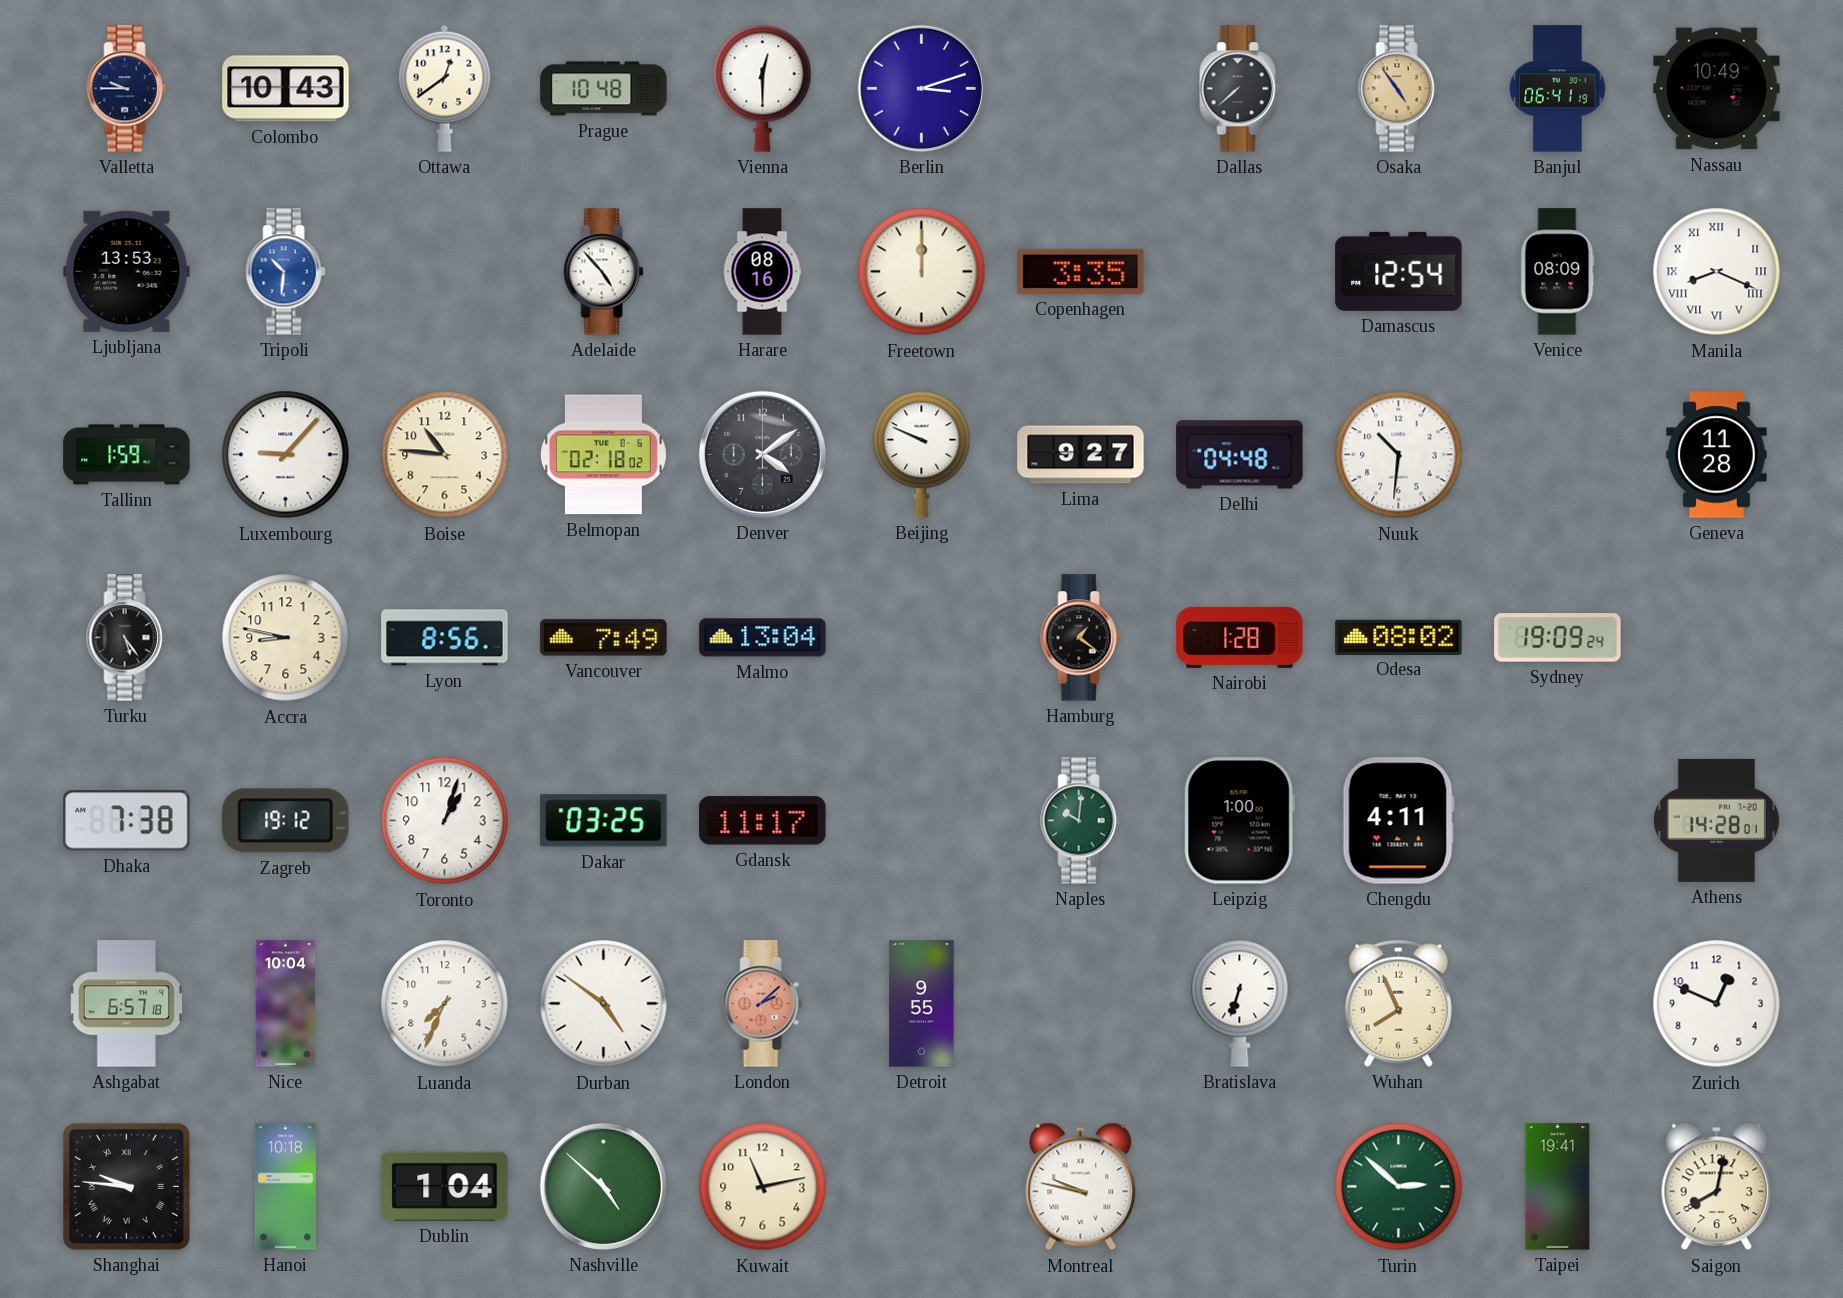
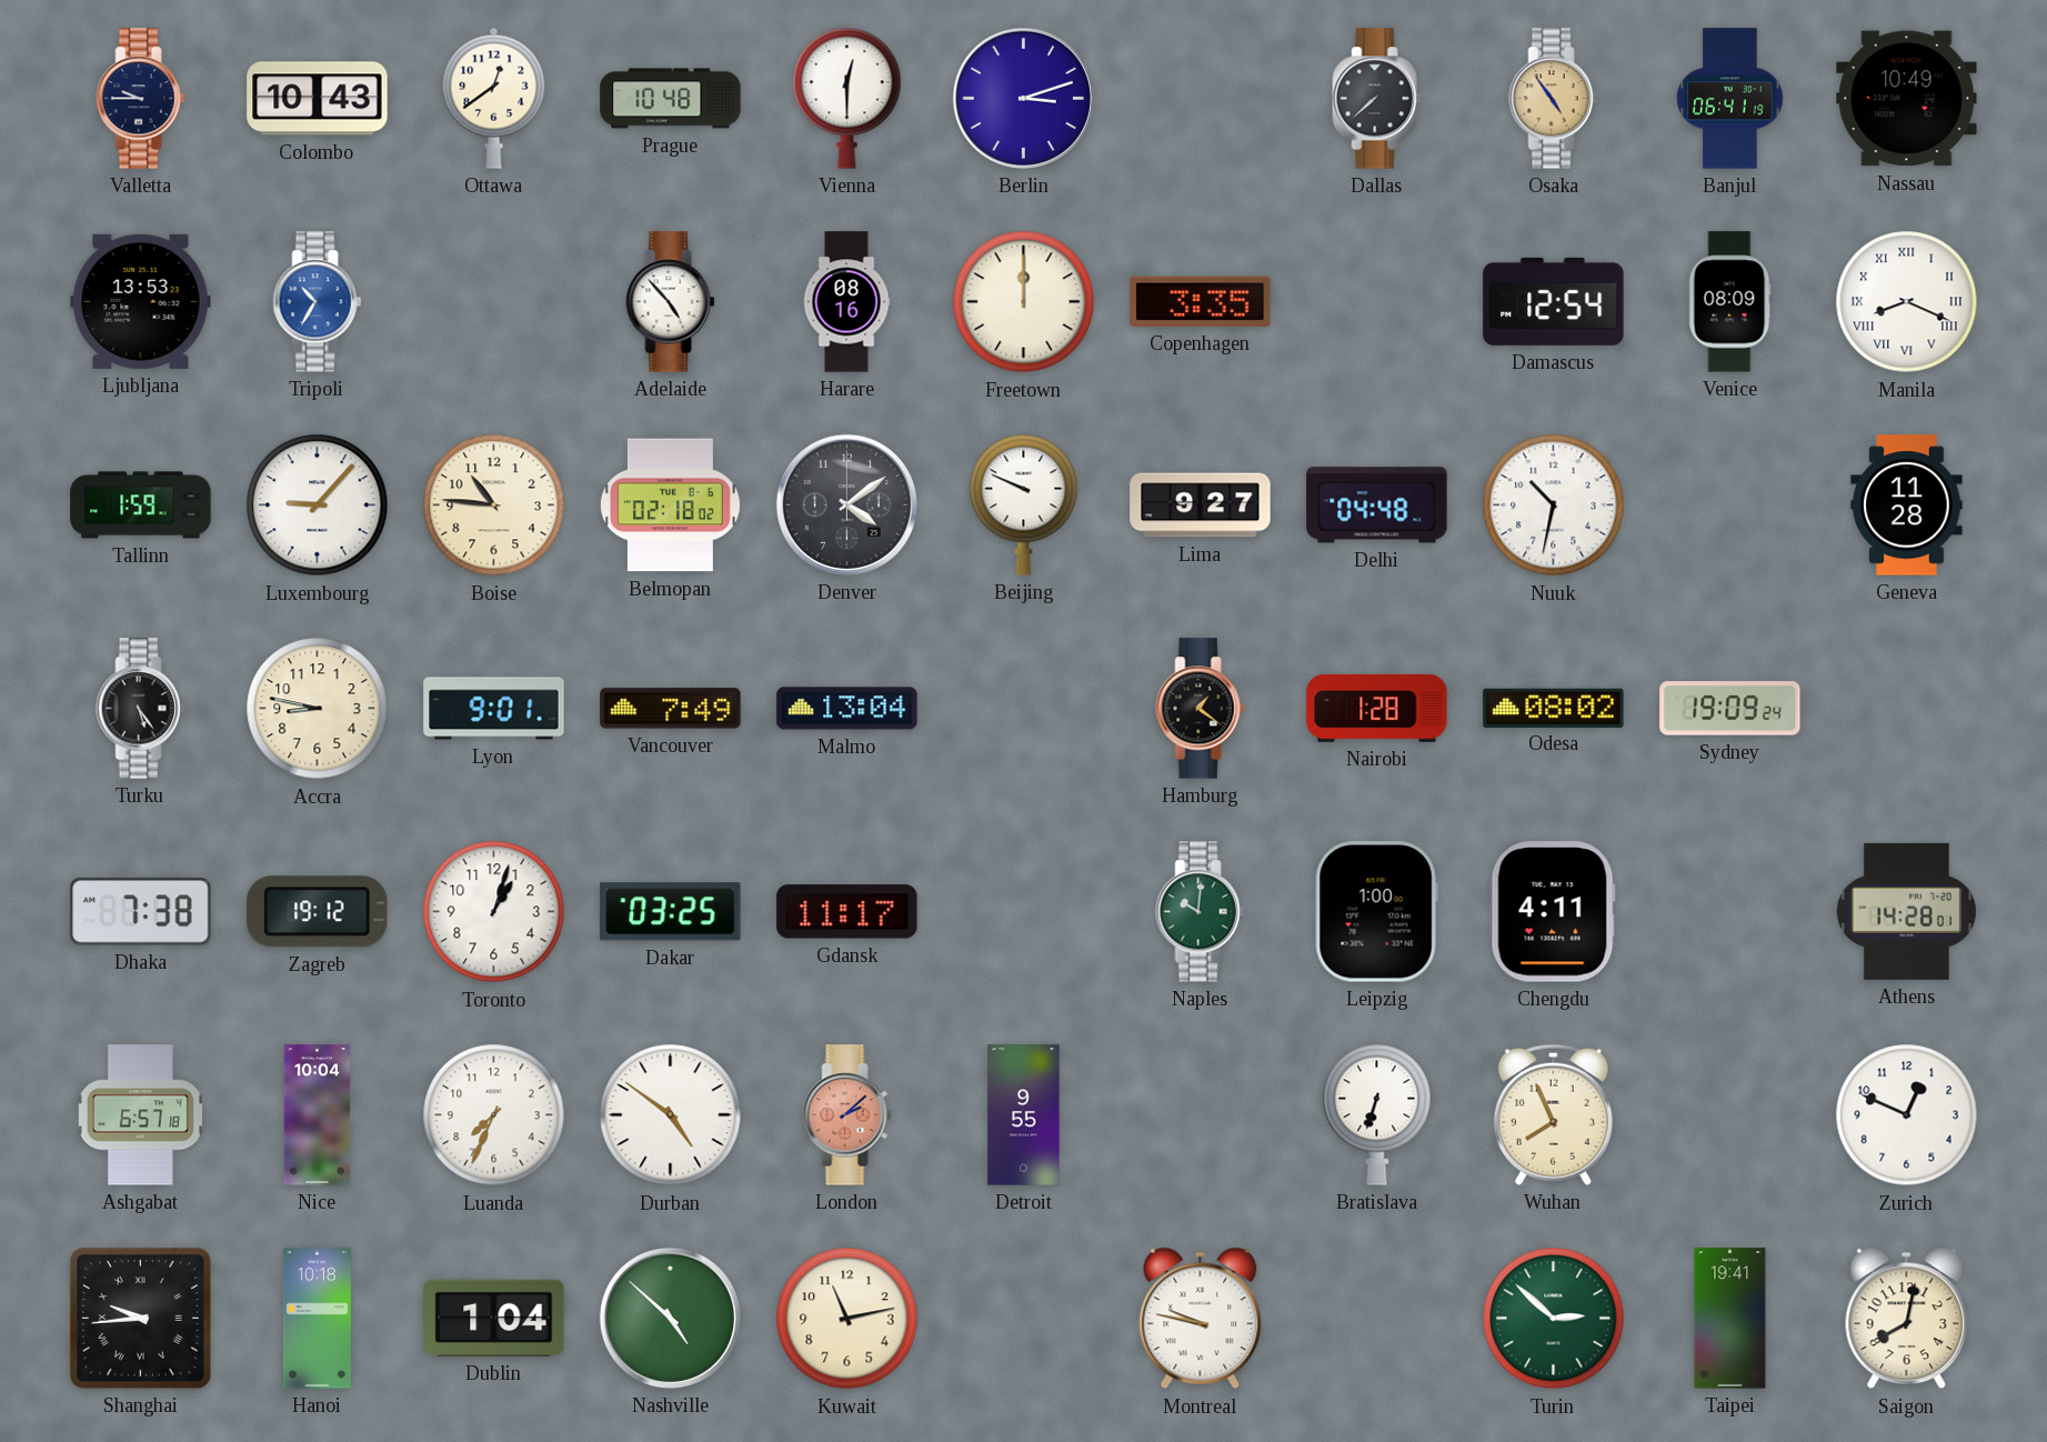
Tripoli: 10:31 -> 10:35
Nuuk: 10:31 -> 10:32
Lyon: 8:56 -> 9:01
Shanghai: 9:46 -> 9:44
